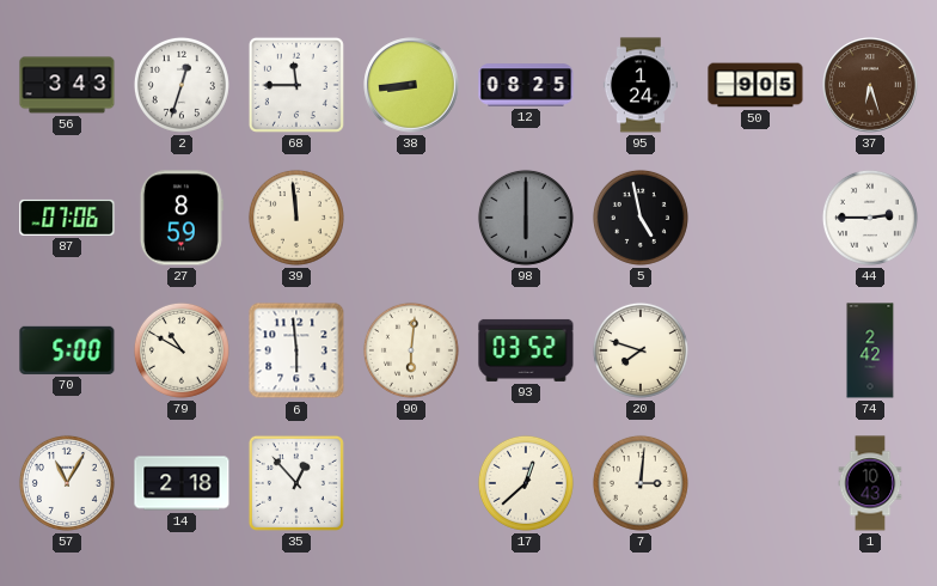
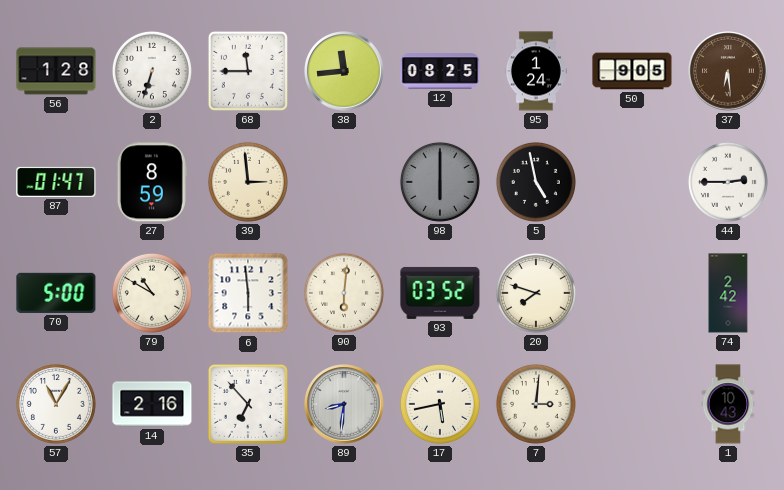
56: 3:43 -> 1:28
2: 12:33 -> 6:33
38: 8:44 -> 11:44
37: 6:27 -> 6:29
87: 07:06 -> 01:47
39: 11:59 -> 2:59
14: 2:18 -> 2:16
35: 12:53 -> 6:53
89: none -> 8:31
17: 12:38 -> 5:43
